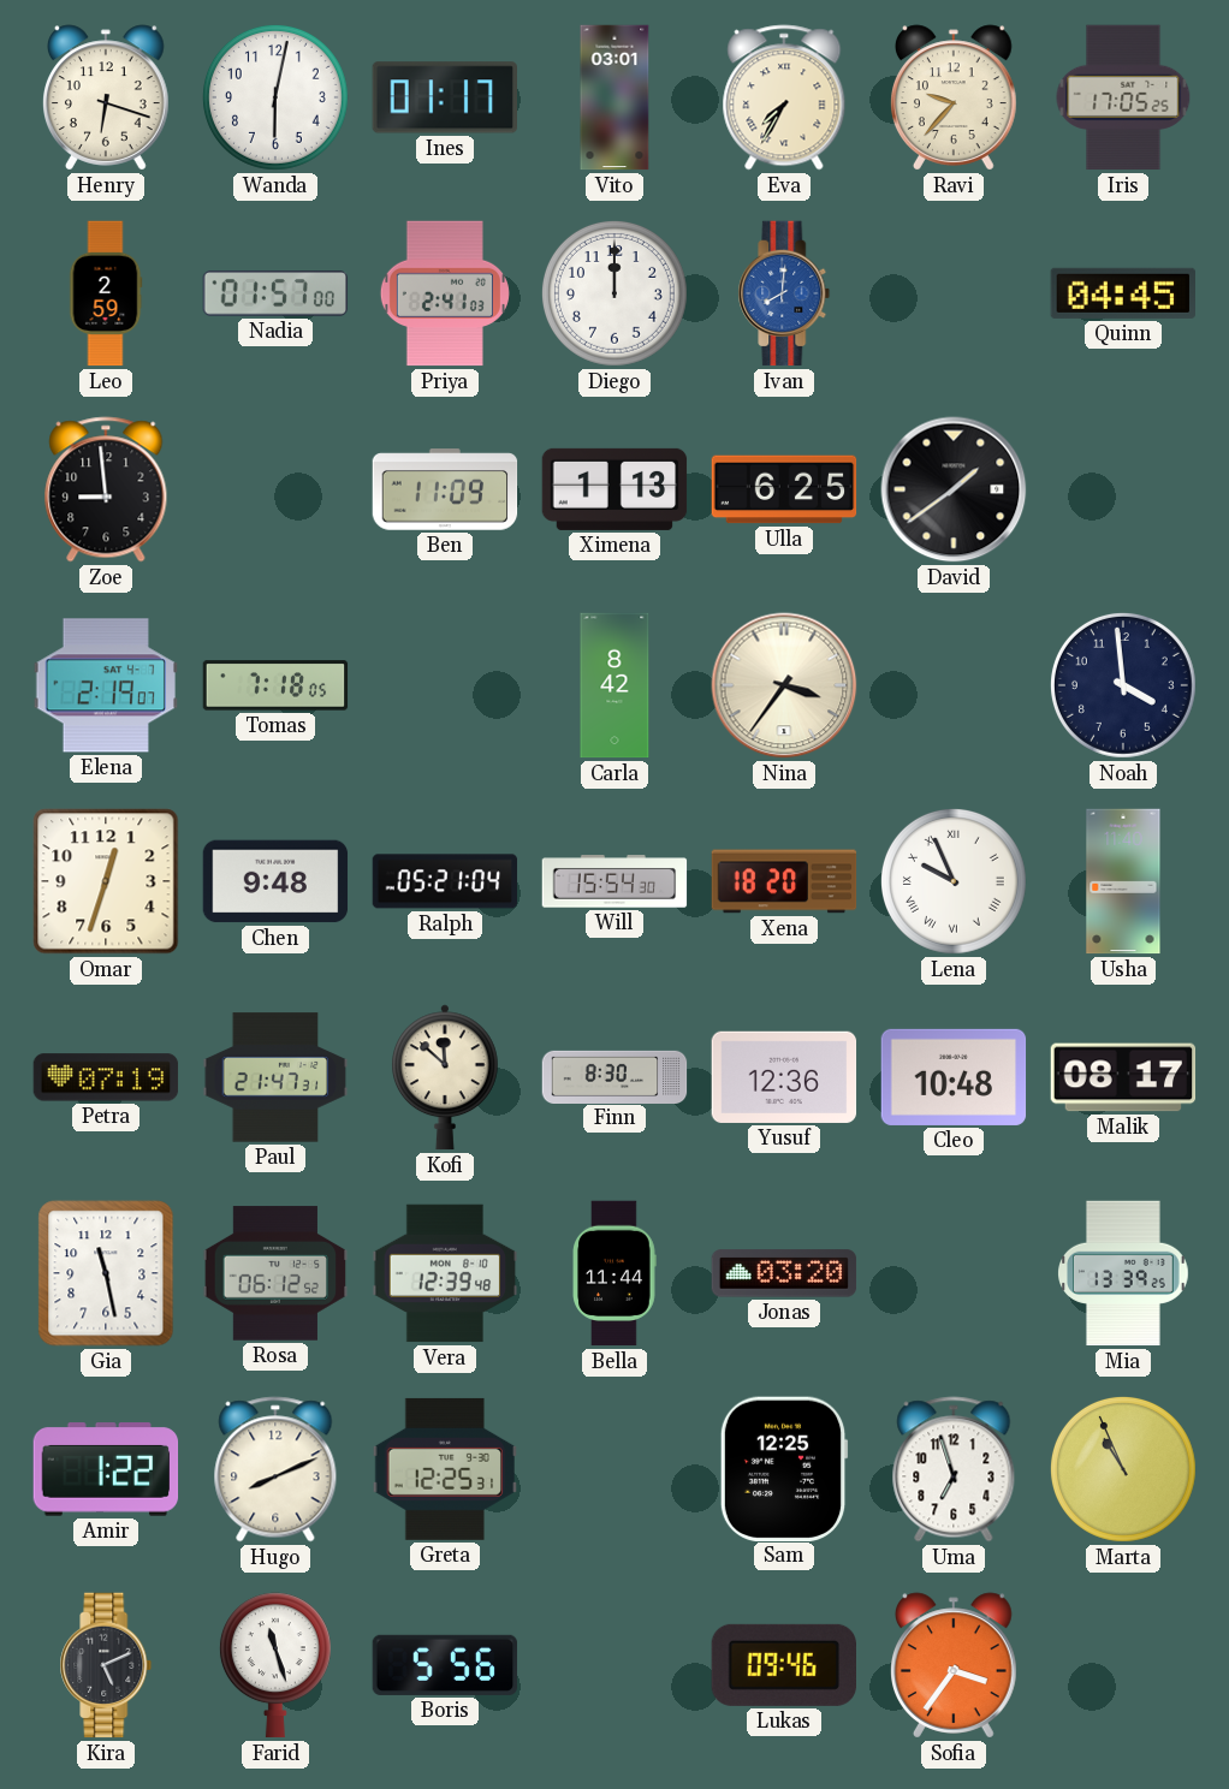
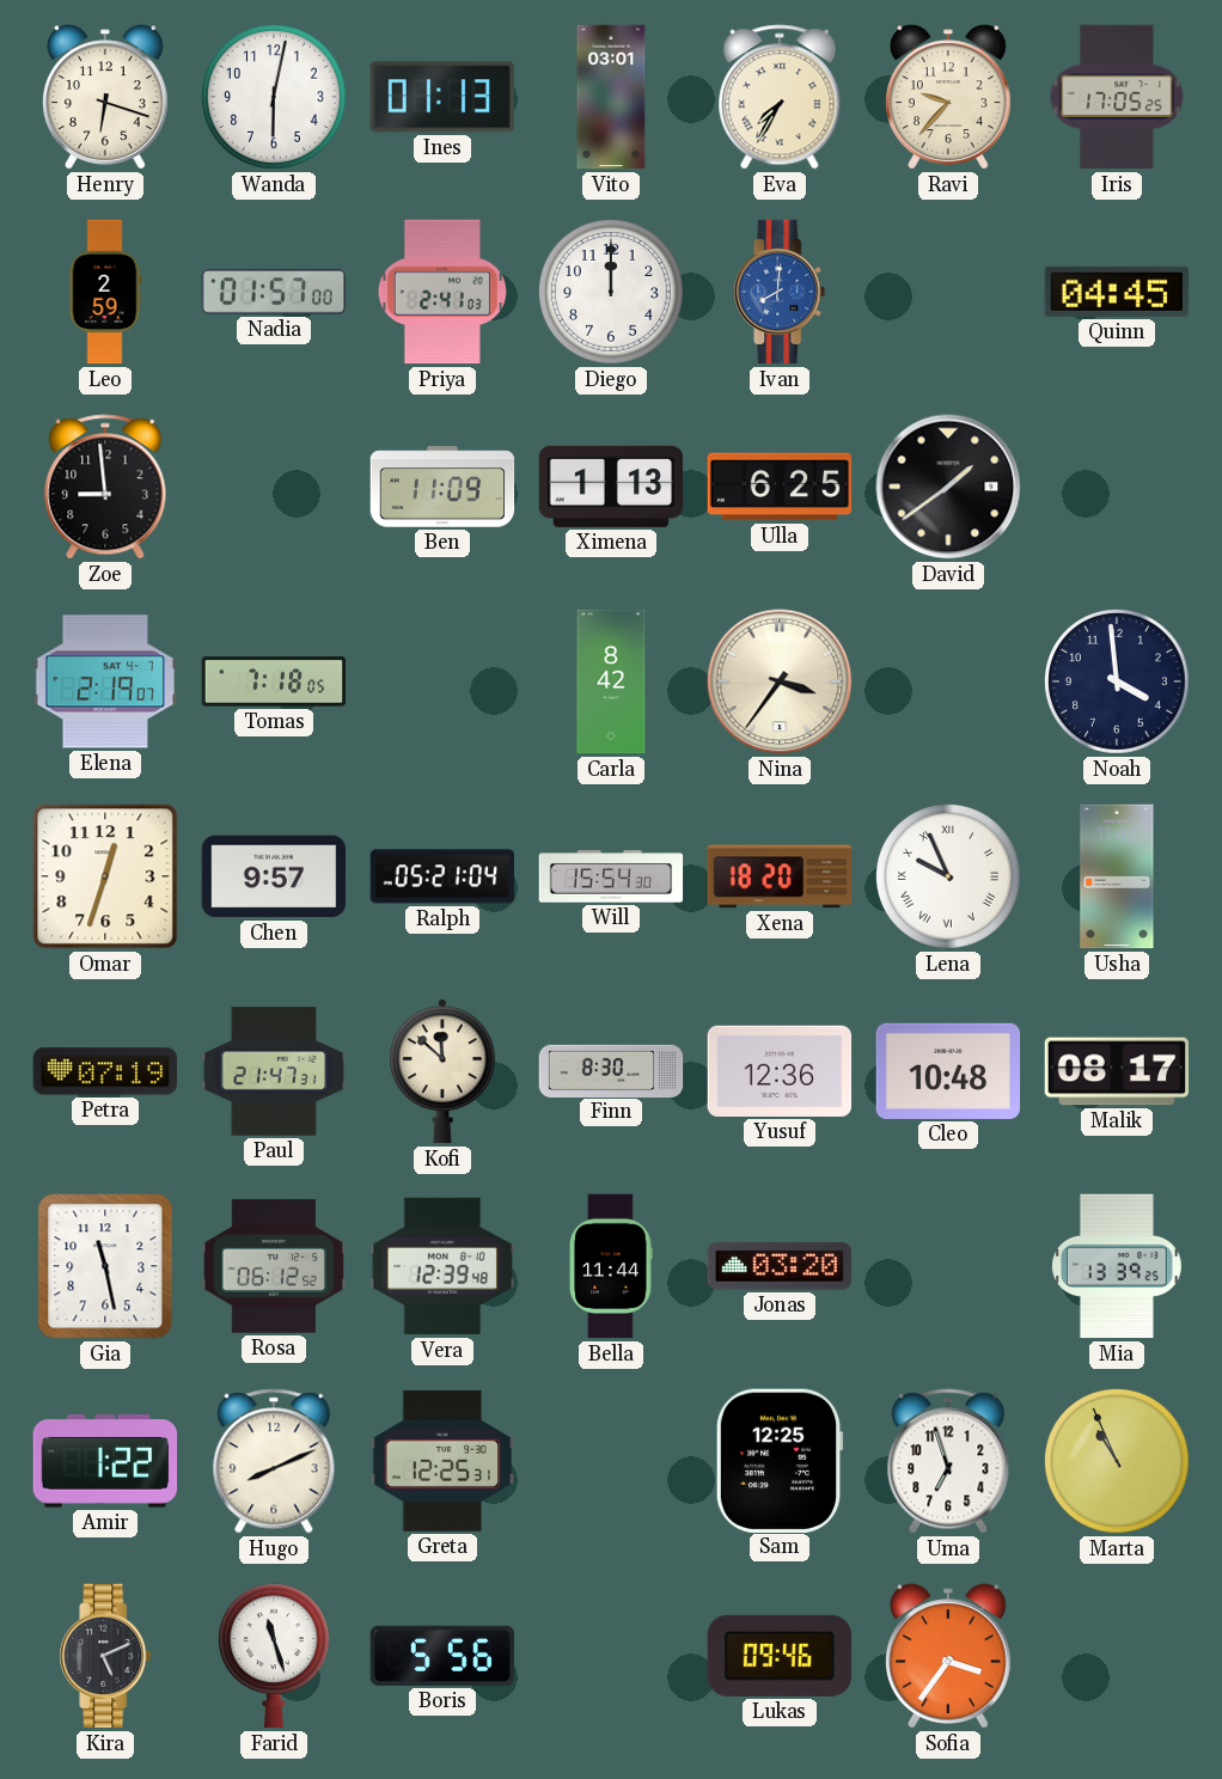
Ines: 01:17 -> 01:13
Chen: 9:48 -> 9:57
